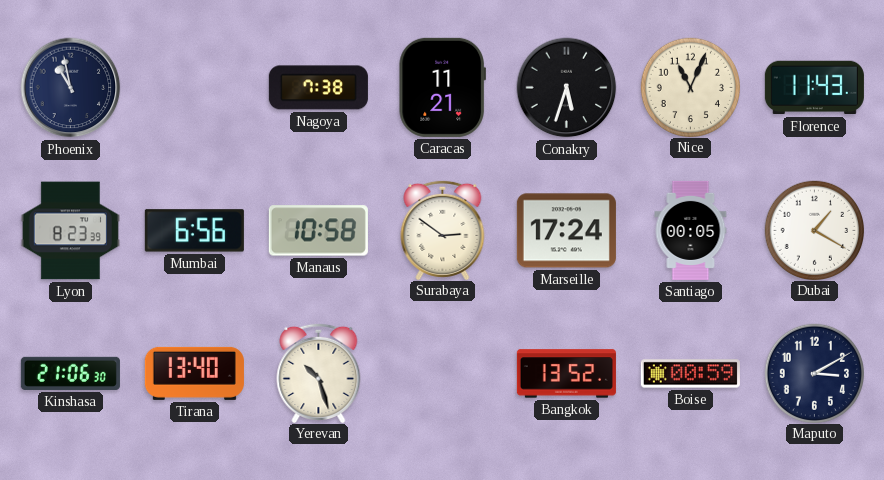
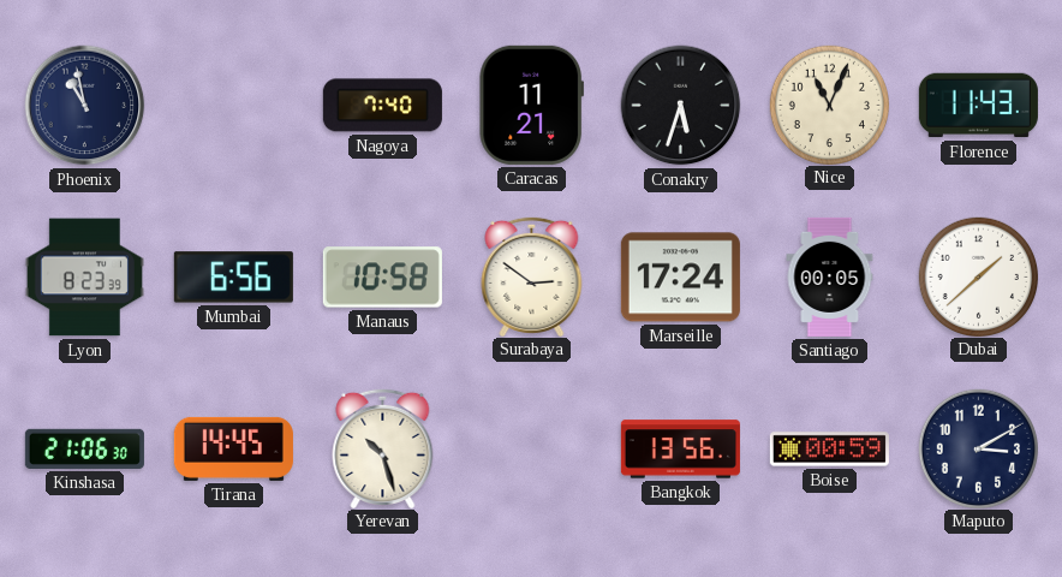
Nagoya: 7:38 -> 7:40
Dubai: 1:20 -> 1:38
Tirana: 13:40 -> 14:45
Bangkok: 13:52 -> 13:56
